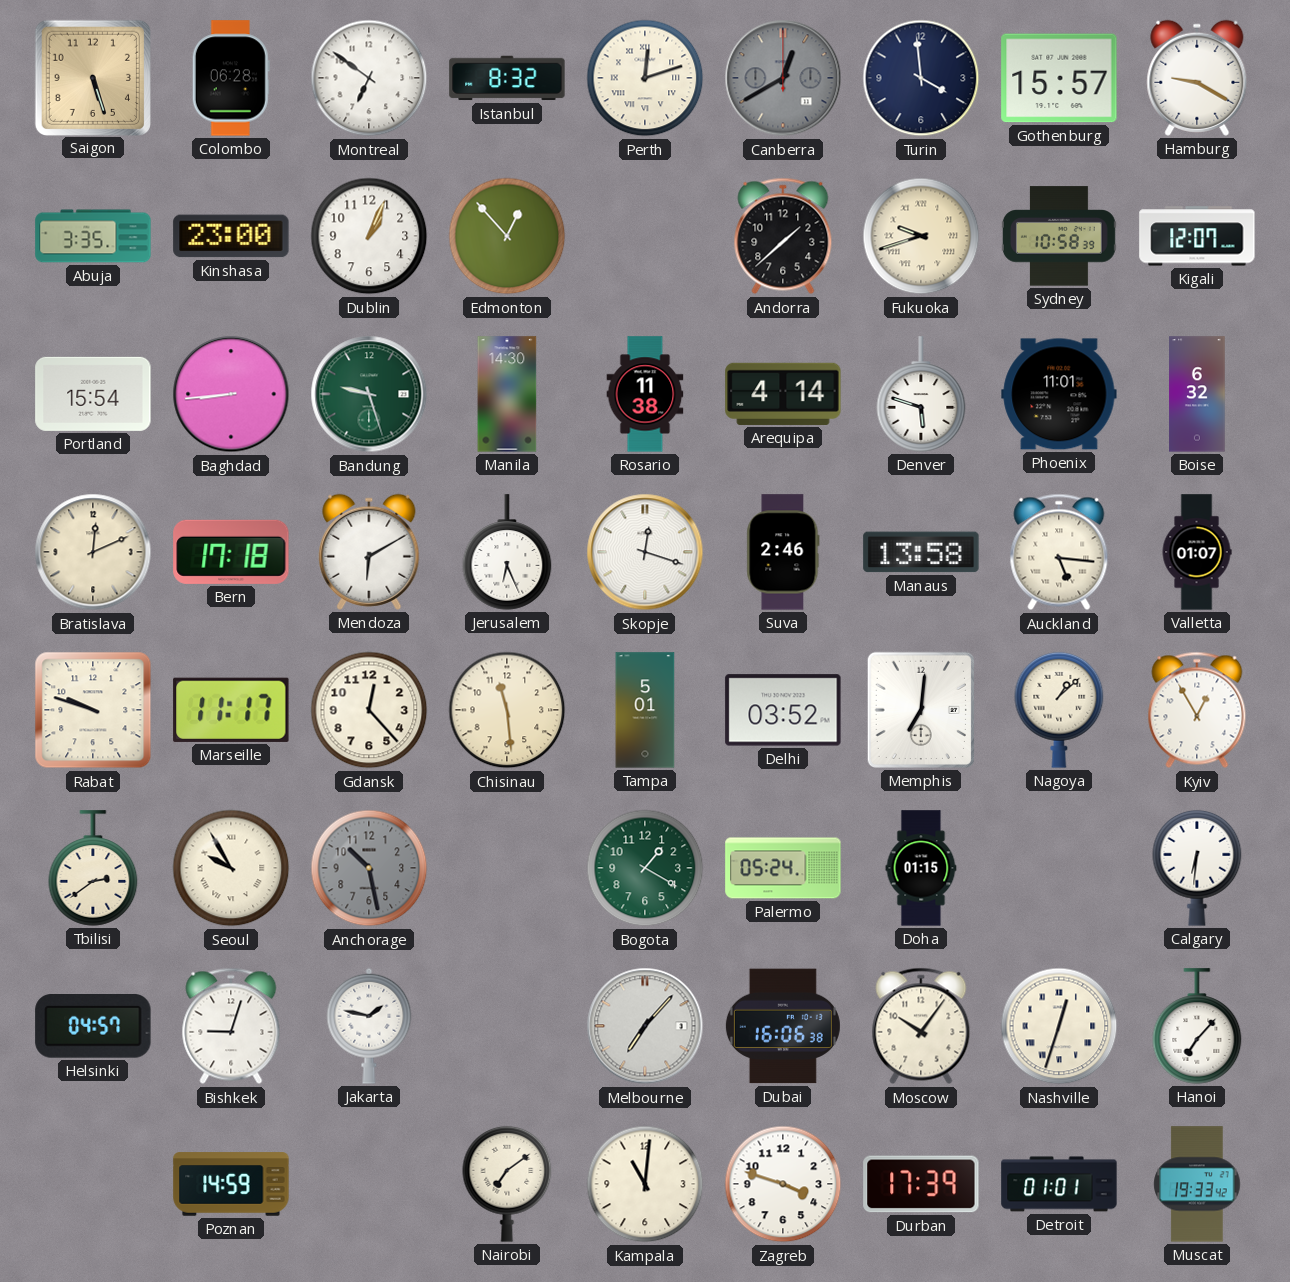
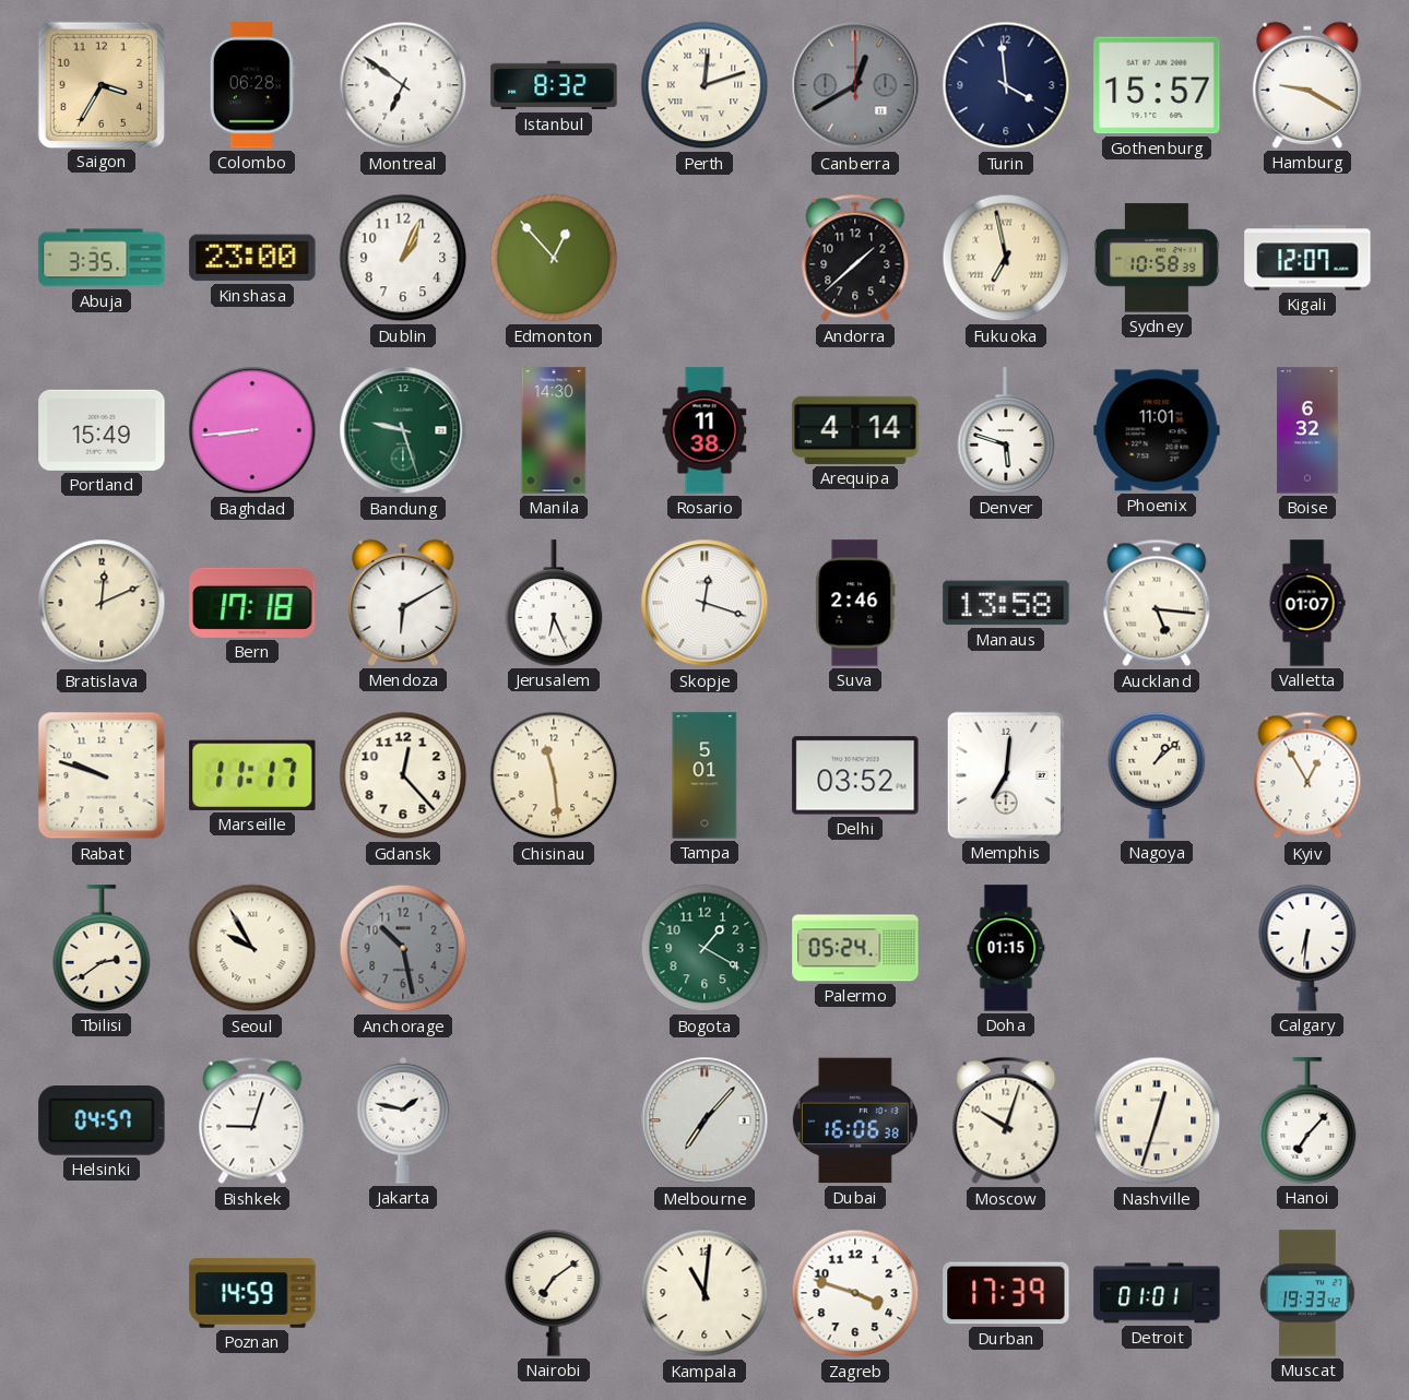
Saigon: 5:27 -> 3:35
Fukuoka: 9:42 -> 6:58
Portland: 15:54 -> 15:49
Moscow: 10:06 -> 10:03
